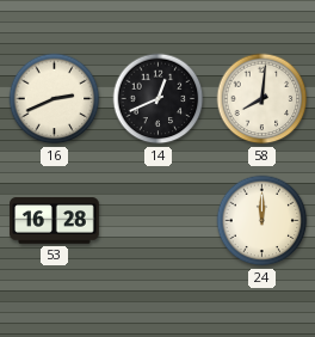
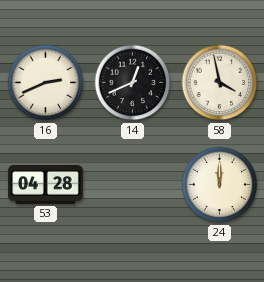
58: 8:01 -> 3:58
53: 16:28 -> 04:28
